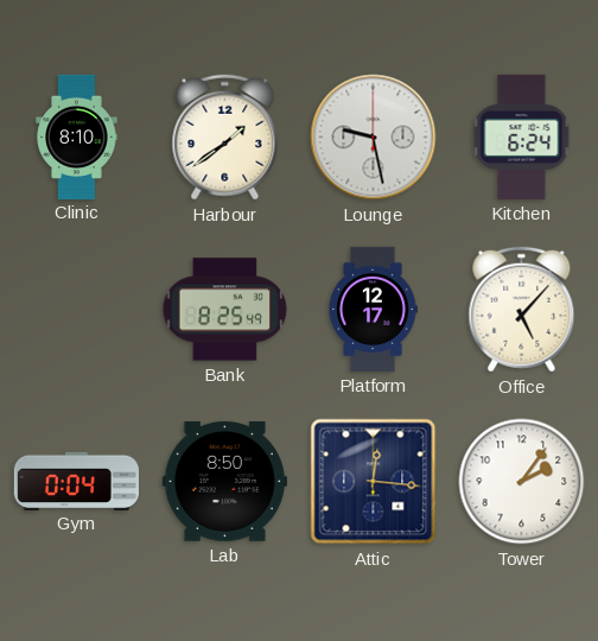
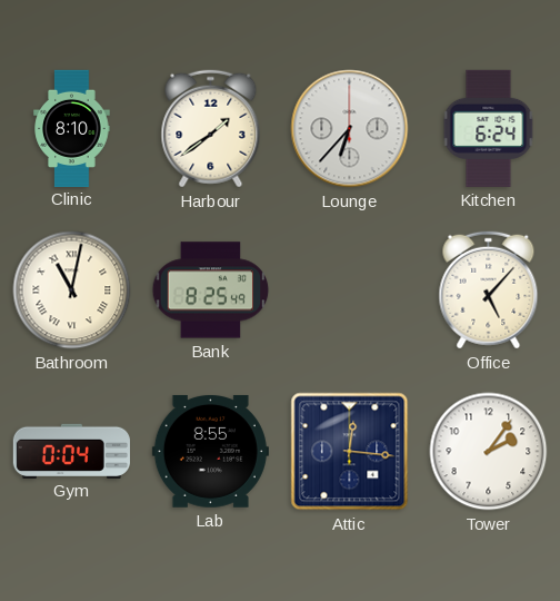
Lounge: 9:28 -> 6:37
Bathroom: none -> 11:02
Platform: 12:17 -> none
Lab: 8:50 -> 8:55
